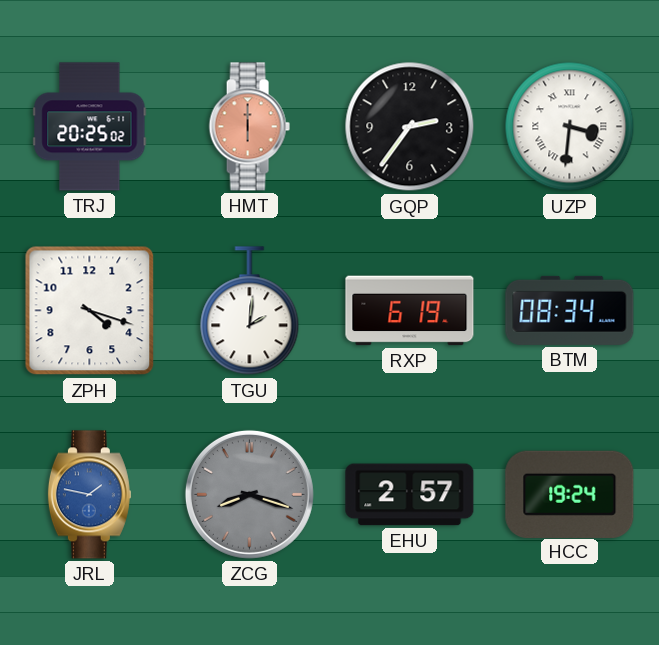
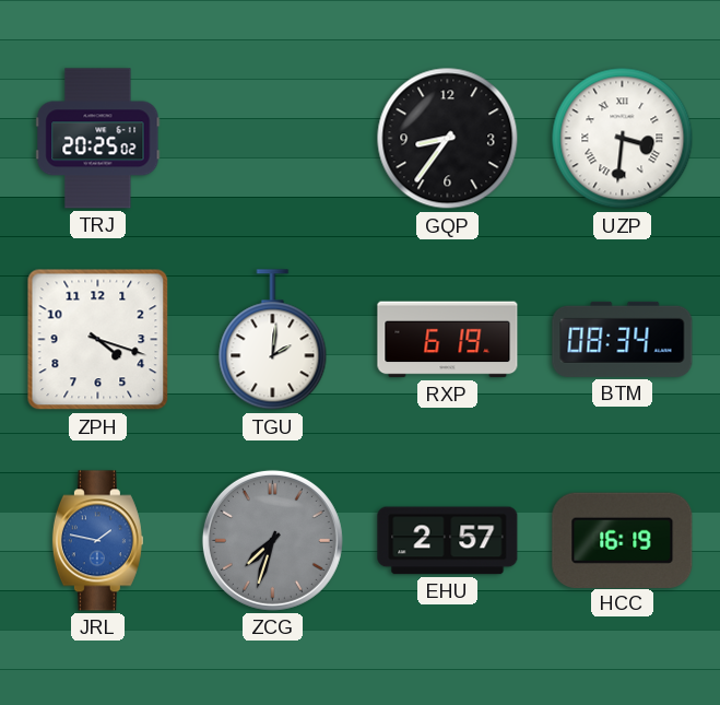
HMT: 6:00 -> none
GQP: 2:36 -> 8:36
ZCG: 8:18 -> 7:33
HCC: 19:24 -> 16:19
